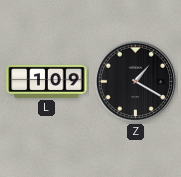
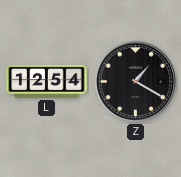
L: 1:09 -> 12:54
